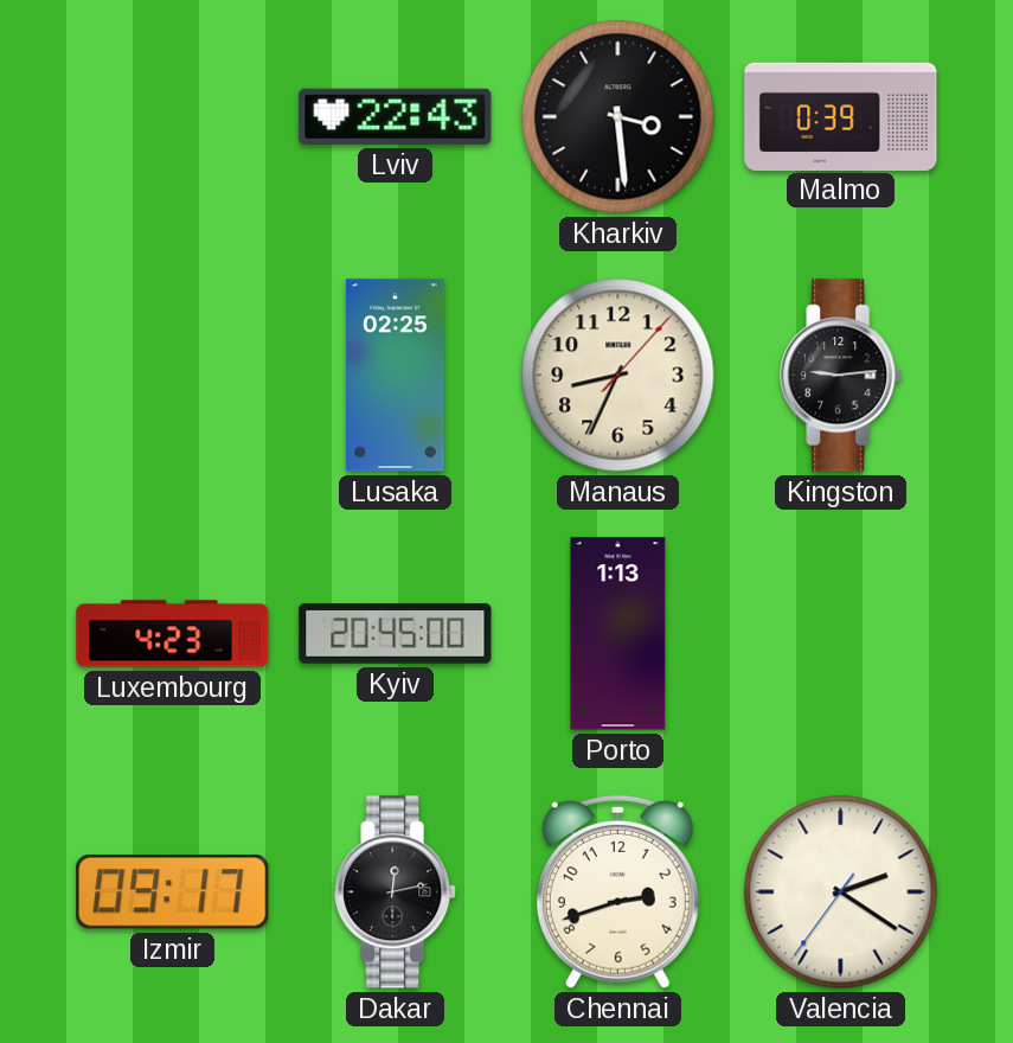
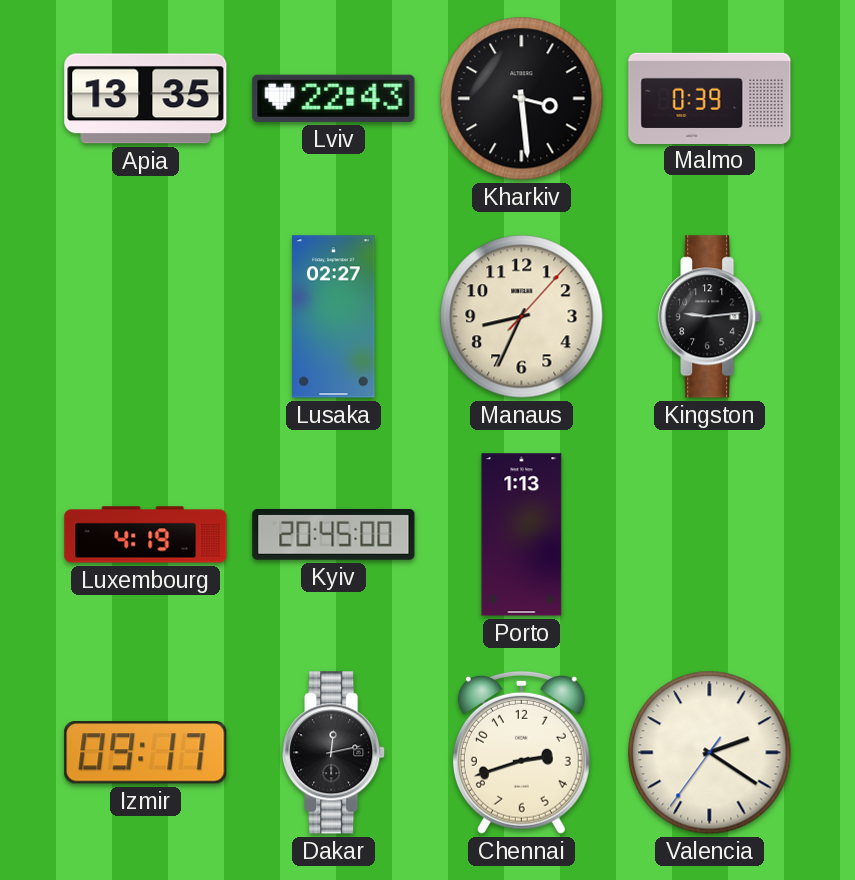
Apia: none -> 13:35
Lusaka: 02:25 -> 02:27
Luxembourg: 4:23 -> 4:19
